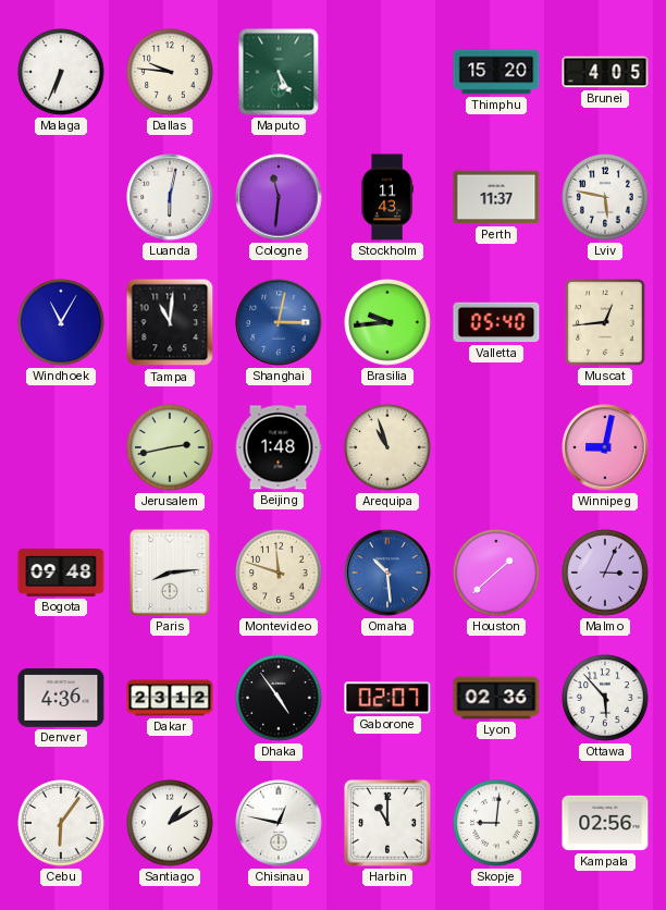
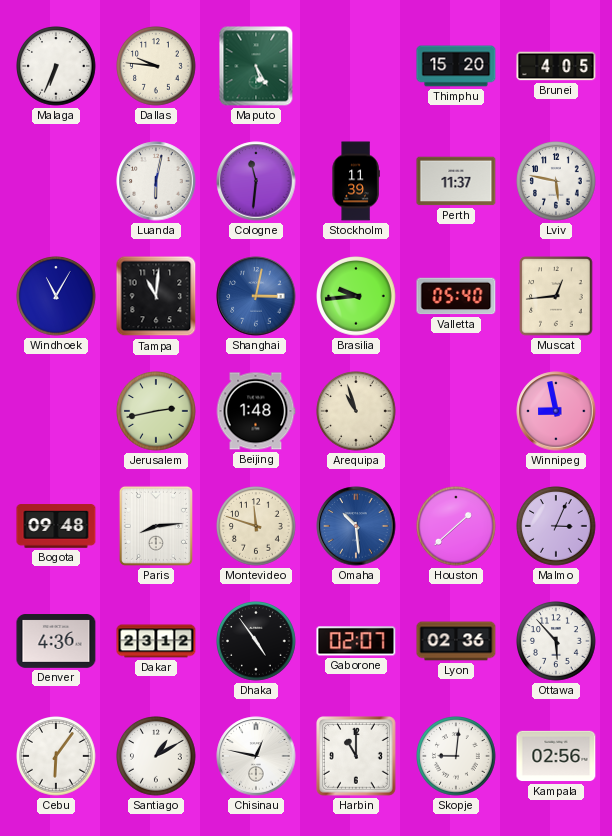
Stockholm: 11:43 -> 11:39
Winnipeg: 9:02 -> 8:58
